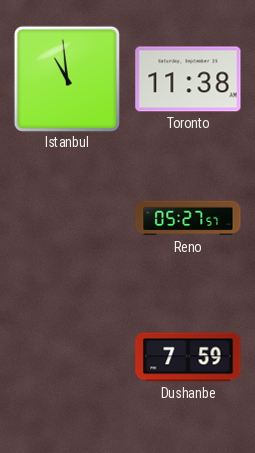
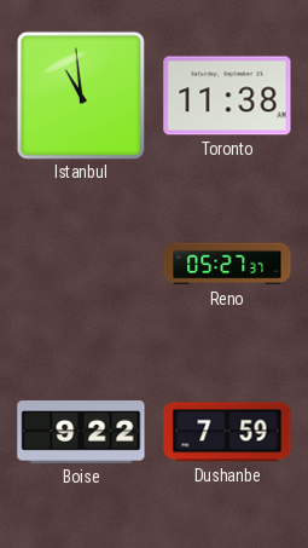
Reno: 05:27:57 -> 05:27:37
Boise: none -> 9:22
